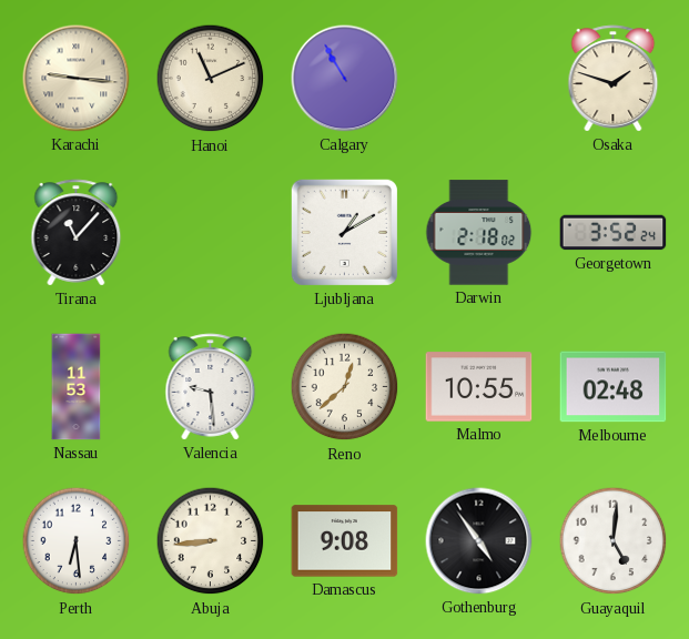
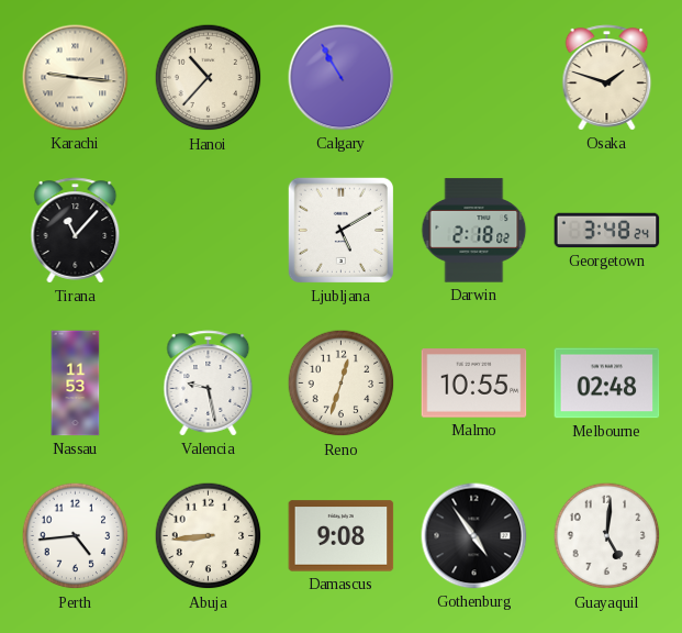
Hanoi: 11:11 -> 10:37
Ljubljana: 1:10 -> 5:10
Georgetown: 3:52 -> 3:48
Valencia: 9:29 -> 9:28
Reno: 12:38 -> 12:33
Perth: 6:29 -> 4:44
